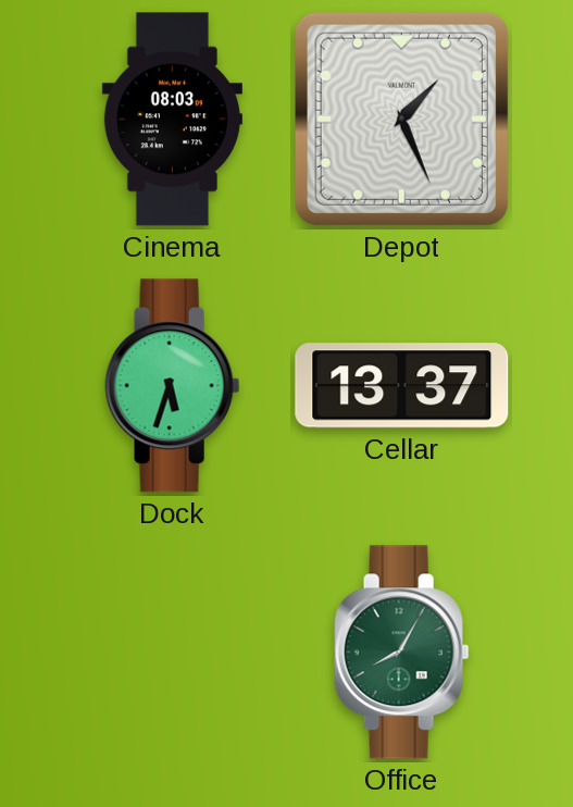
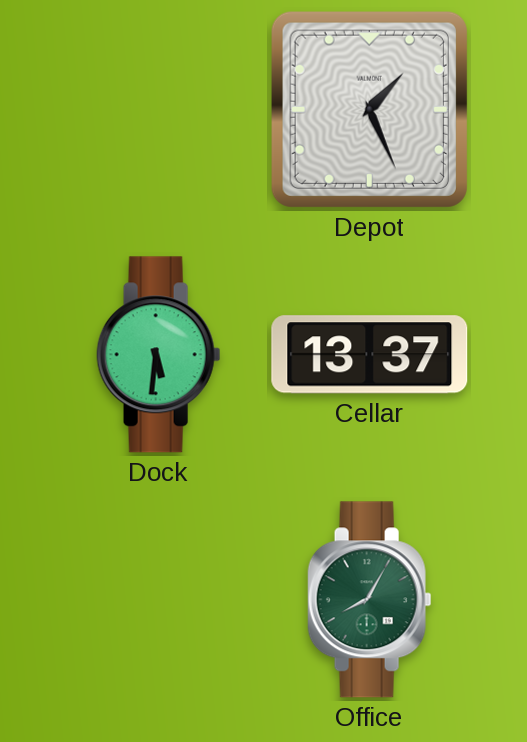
Cinema: 08:03 -> none
Dock: 5:33 -> 5:31
